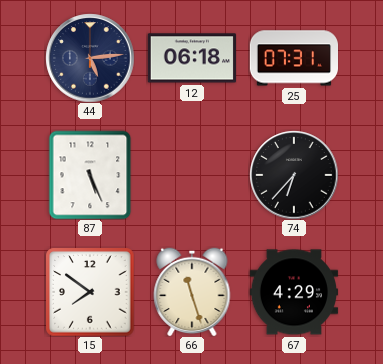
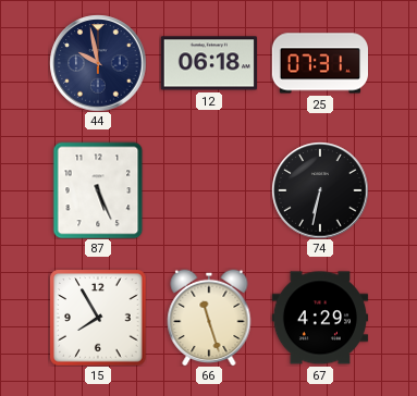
44: 5:14 -> 9:58
74: 6:37 -> 6:32
15: 7:51 -> 7:55
